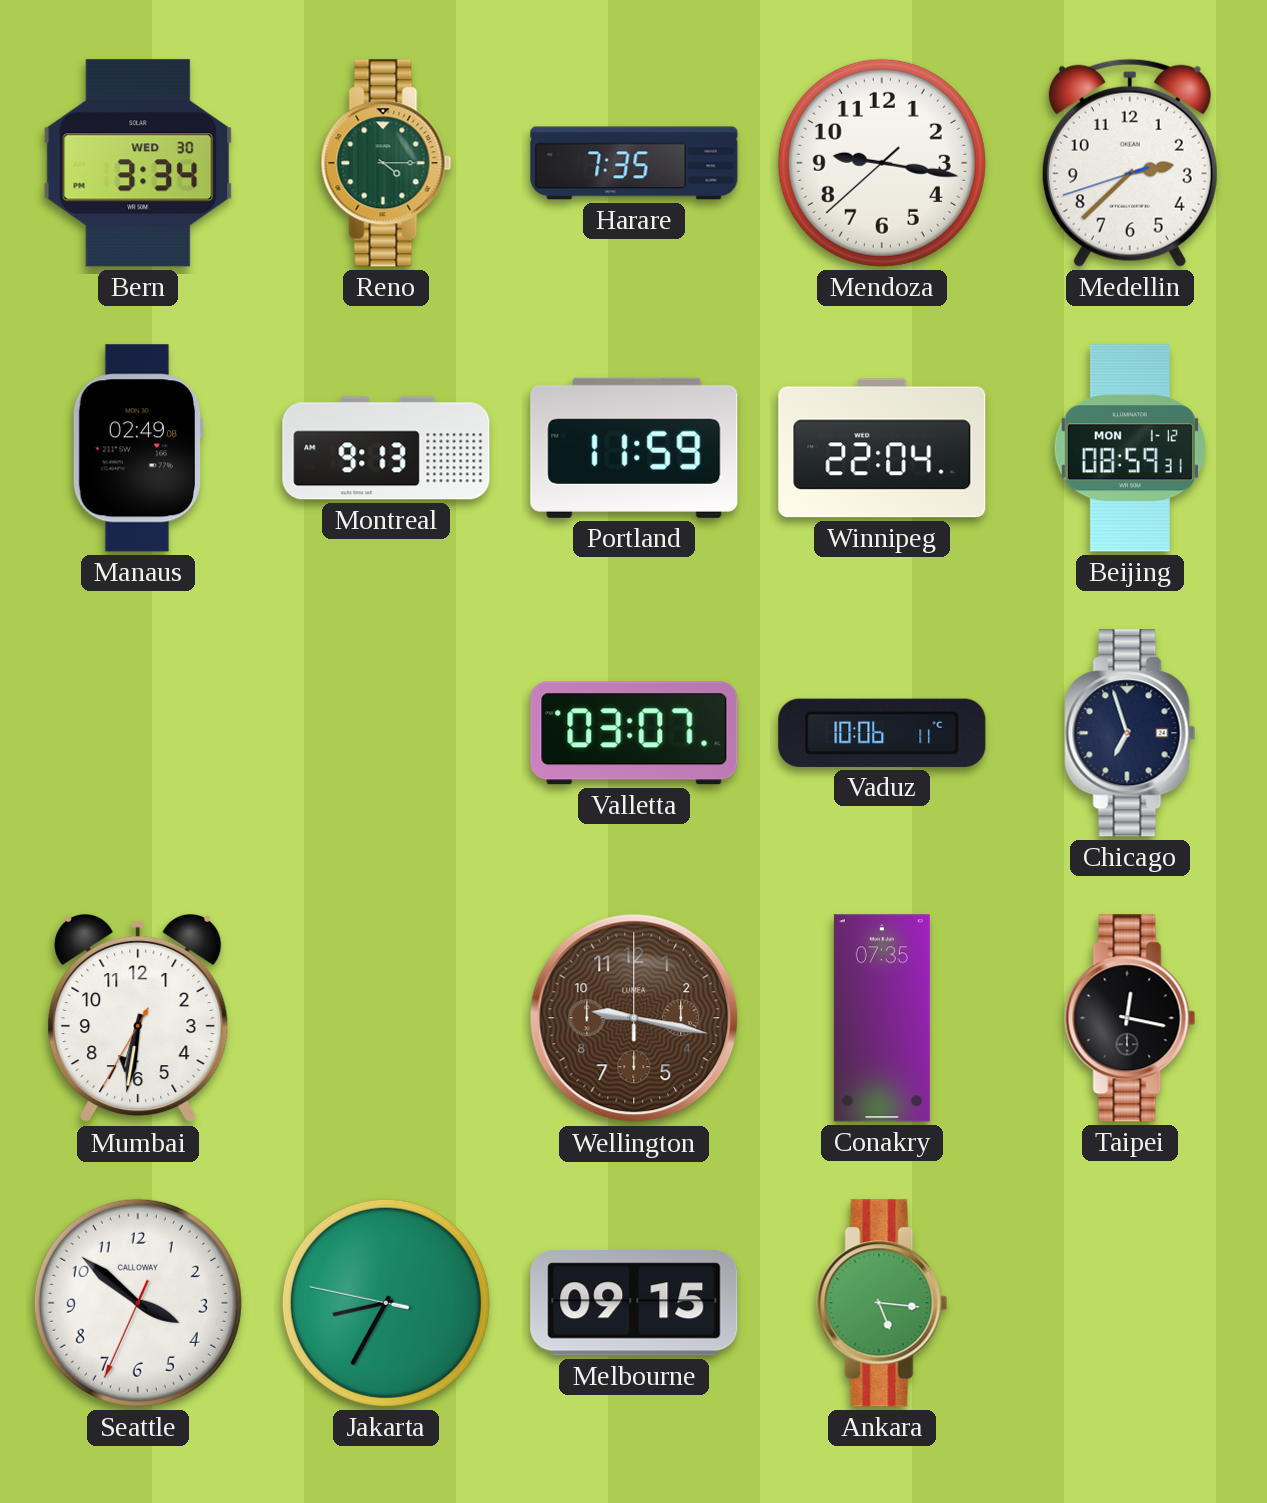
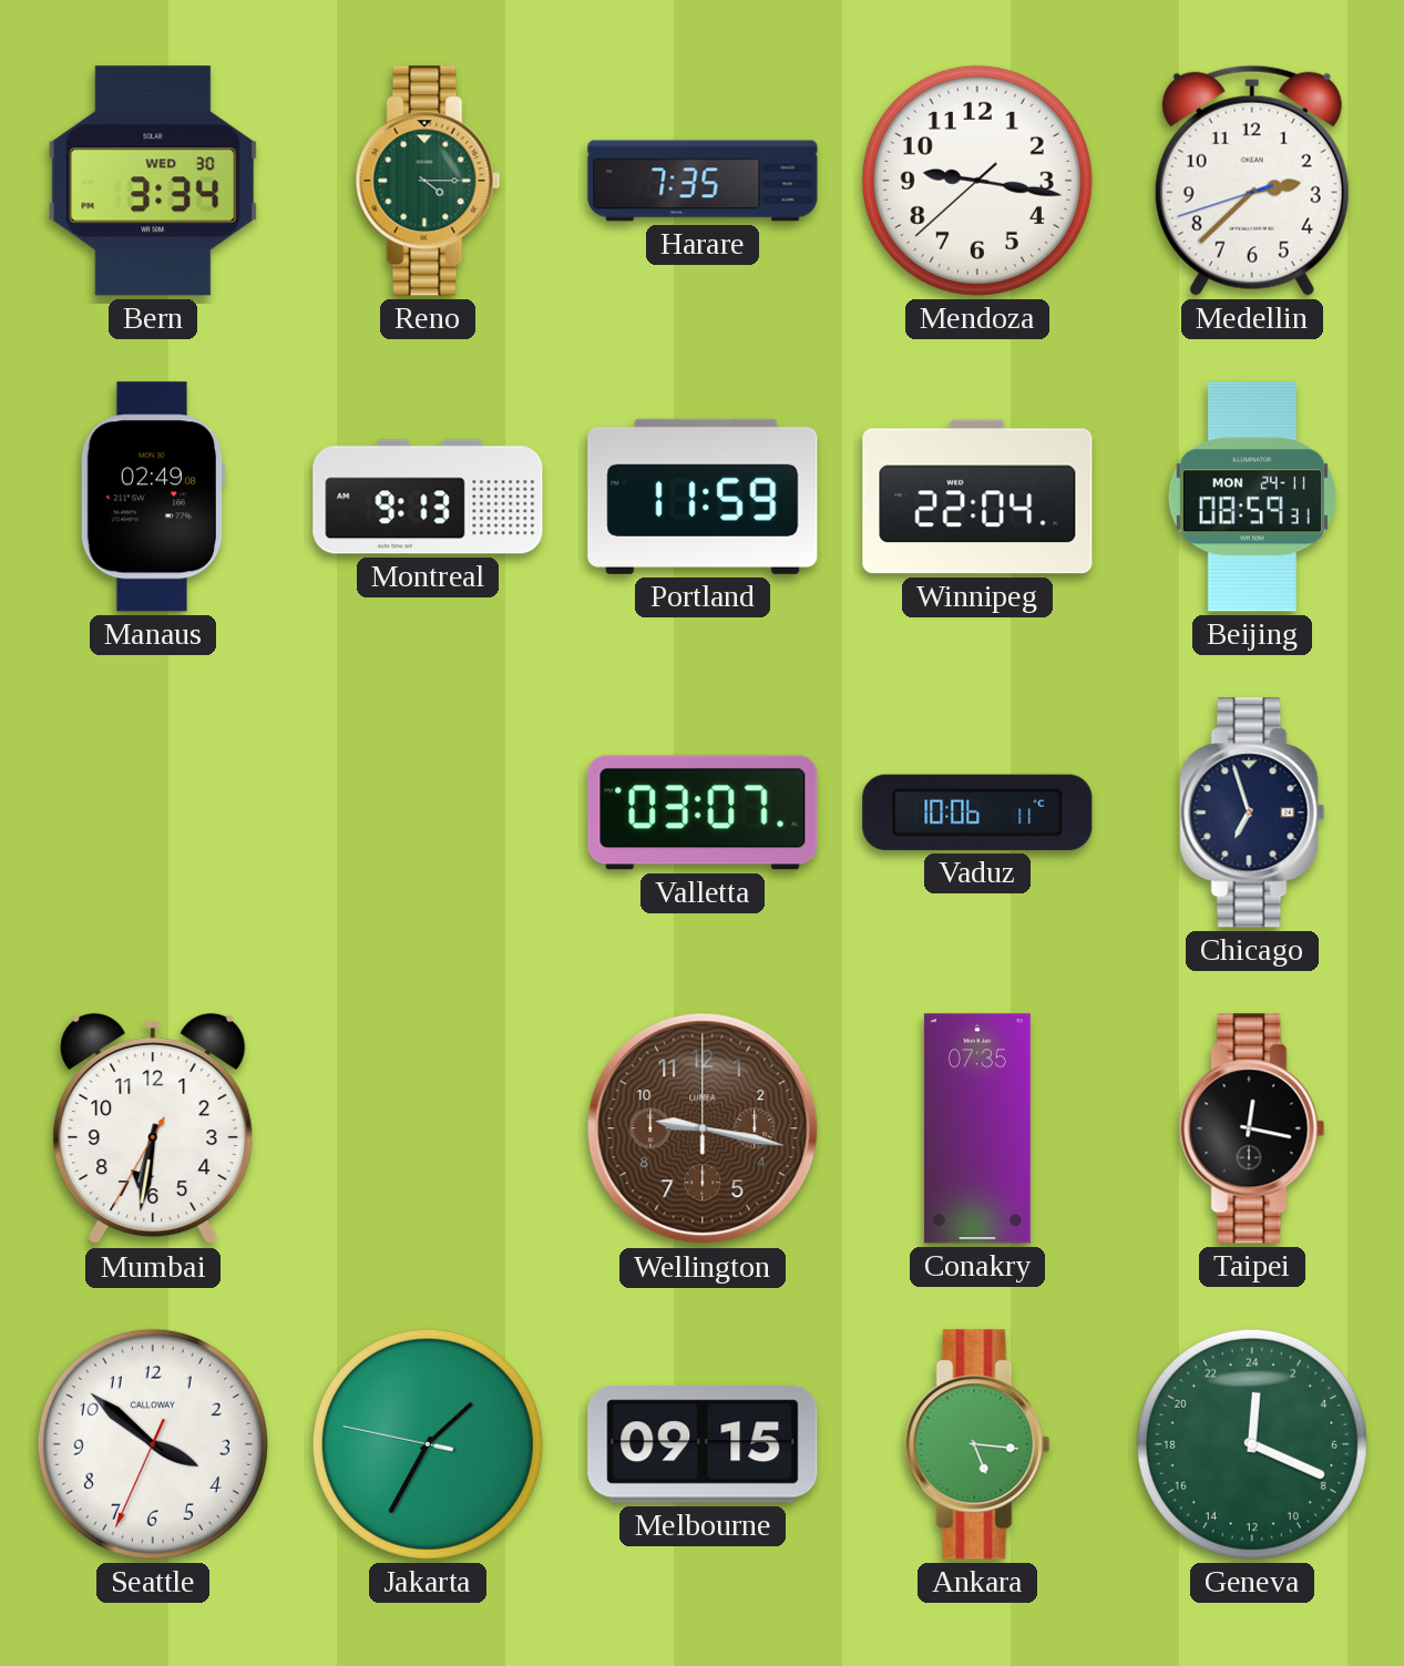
Beijing date: MON 1-12 -> MON 24-11
Jakarta: 8:34 -> 1:34
Geneva: none -> 0:19
